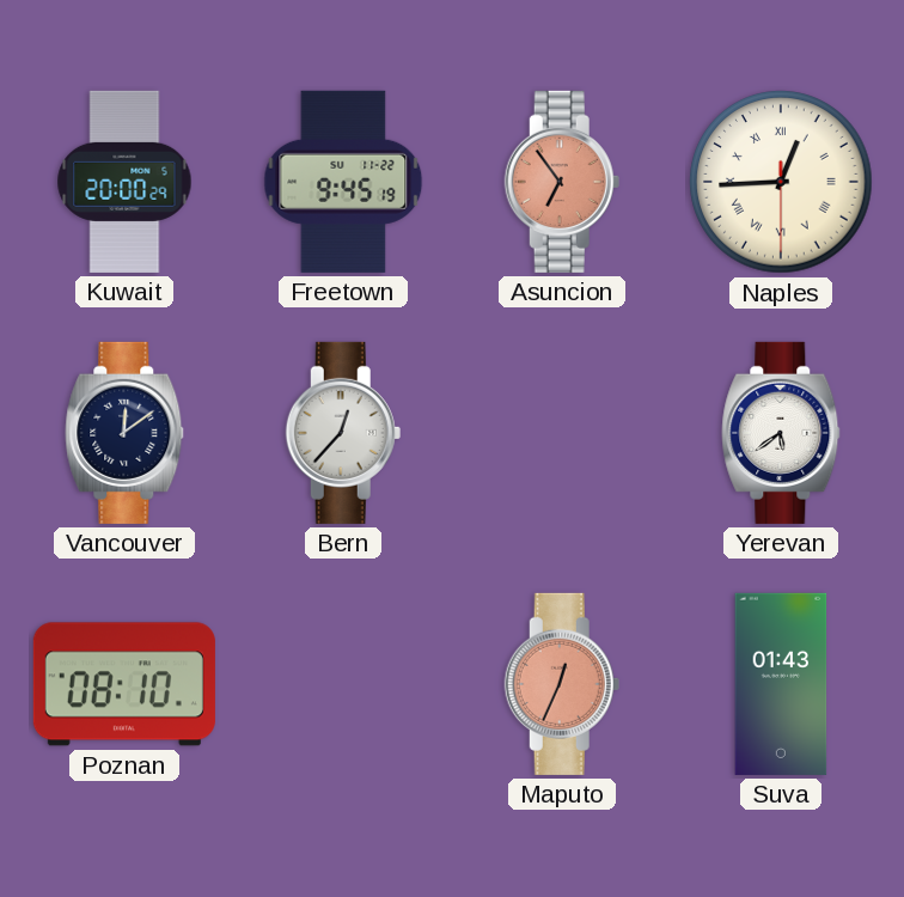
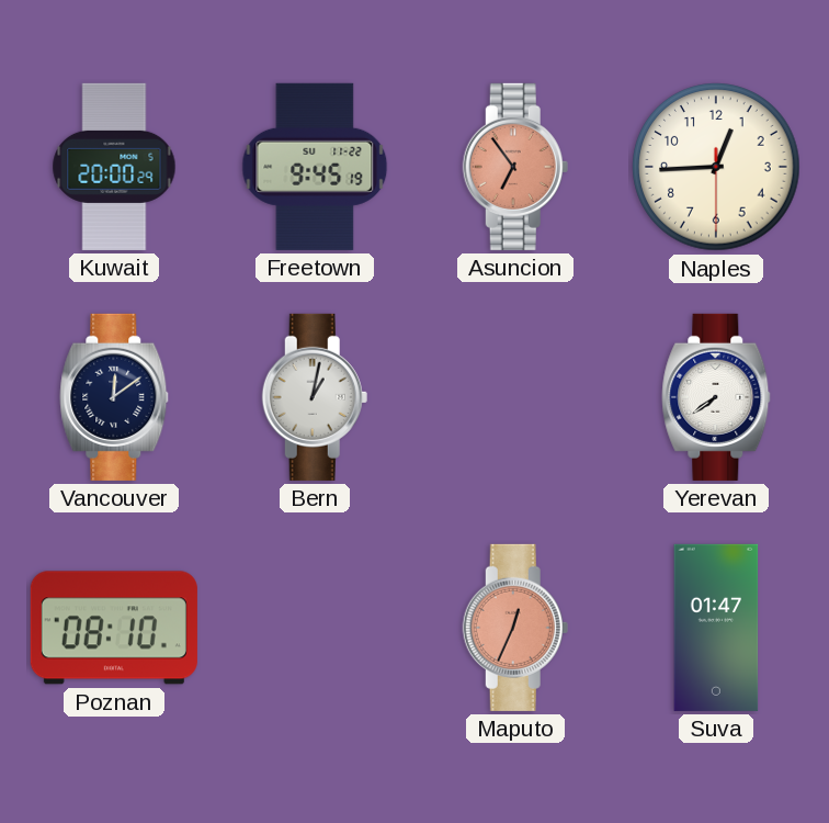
Naples numerals: Roman -> Arabic
Bern: 12:37 -> 1:02
Yerevan: 5:39 -> 7:39
Suva: 01:43 -> 01:47
